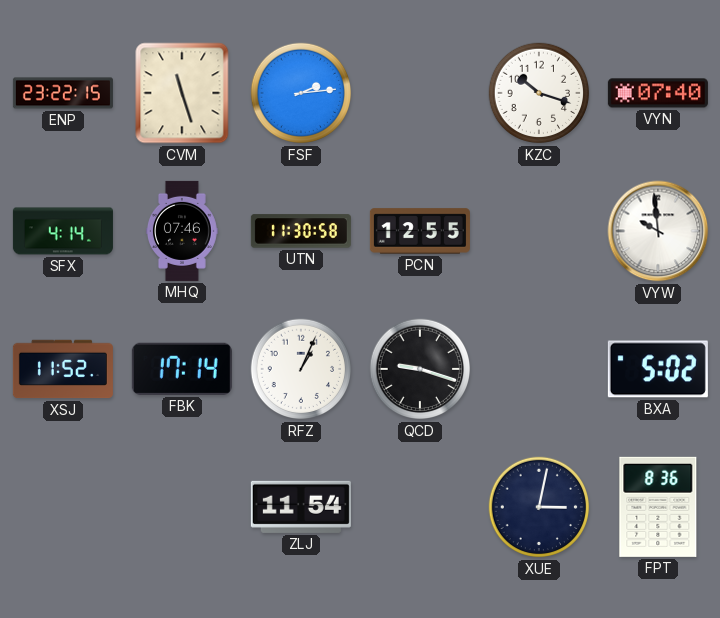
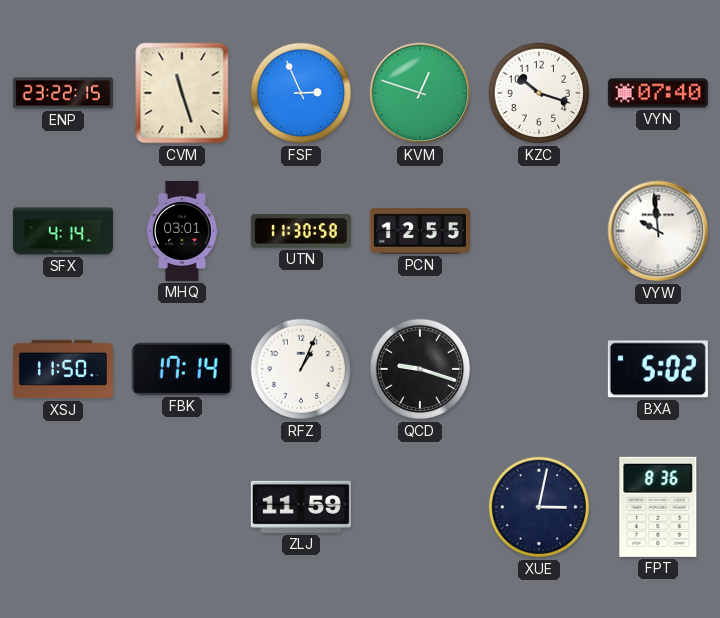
FSF: 2:14 -> 2:56
KVM: none -> 12:48
MHQ: 07:46 -> 03:01
XSJ: 11:52 -> 11:50
ZLJ: 11:54 -> 11:59
